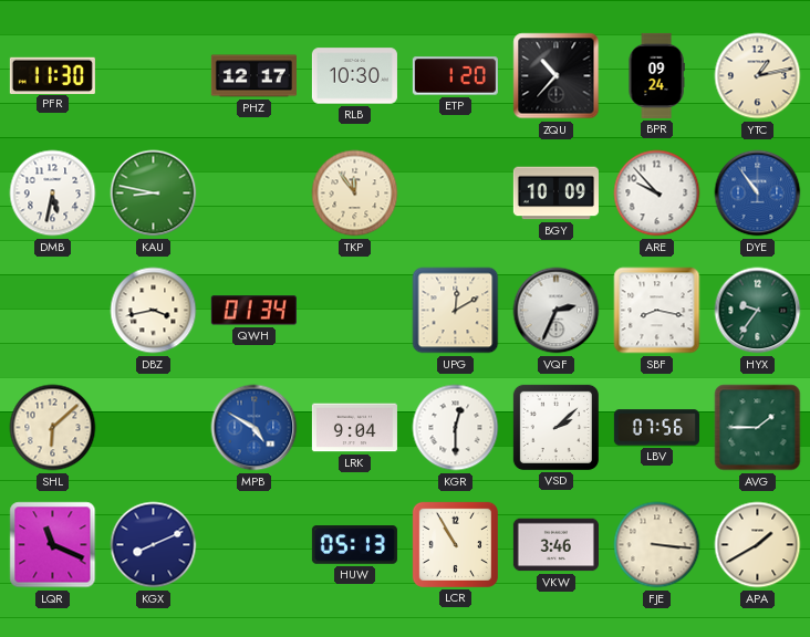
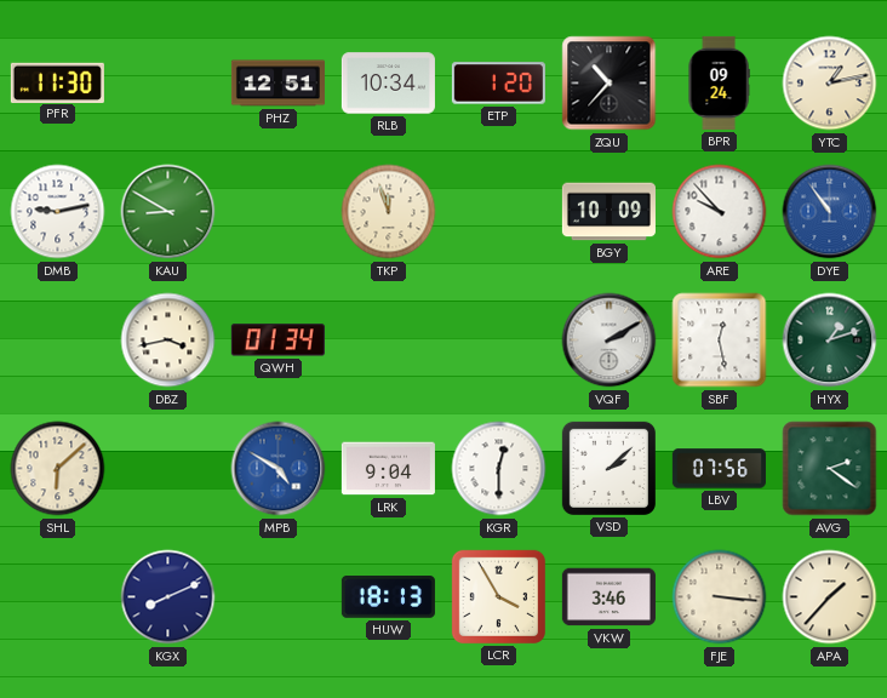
PHZ: 12:17 -> 12:51
RLB: 10:30 -> 10:34
DMB: 5:32 -> 9:13
KAU: 8:47 -> 8:50
TKP: 11:54 -> 11:57
UPG: 12:10 -> none
VQF: 2:34 -> 2:10
SBF: 8:17 -> 12:28
HYX: 9:36 -> 1:12
AVG: 1:45 -> 2:21
LQR: 11:19 -> none
HUW: 05:13 -> 18:13
LCR: 10:55 -> 3:55
APA: 1:40 -> 1:37
